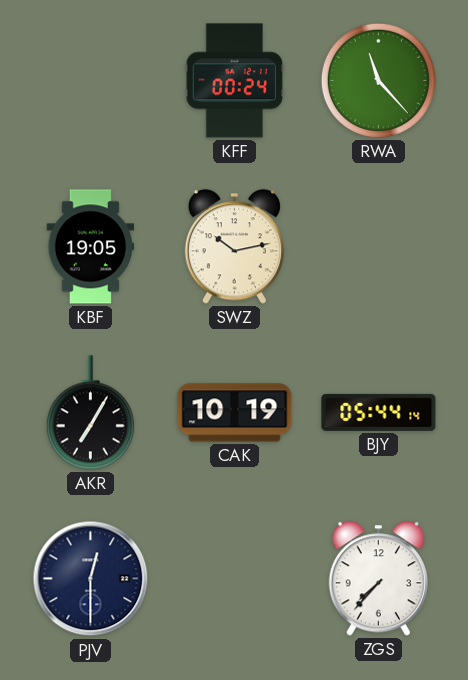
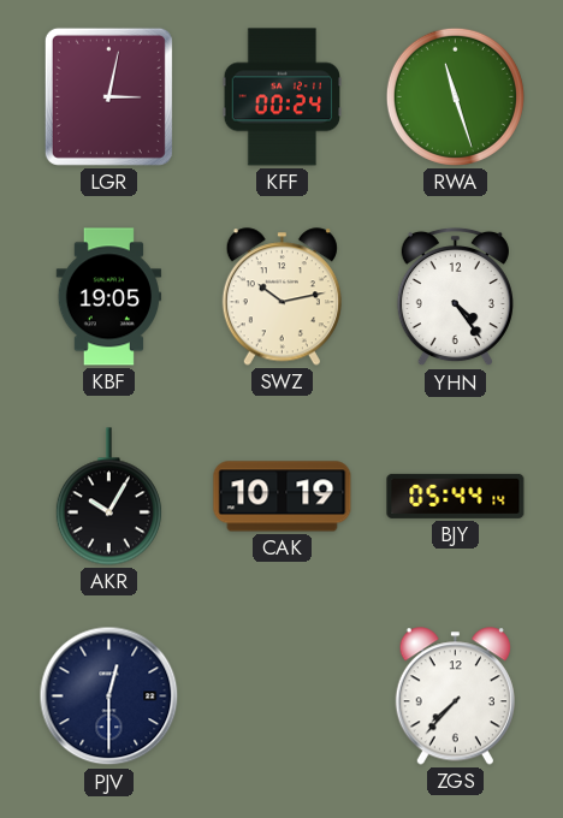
LGR: none -> 3:02
RWA: 11:23 -> 11:27
YHN: none -> 4:24
AKR: 7:05 -> 10:05
